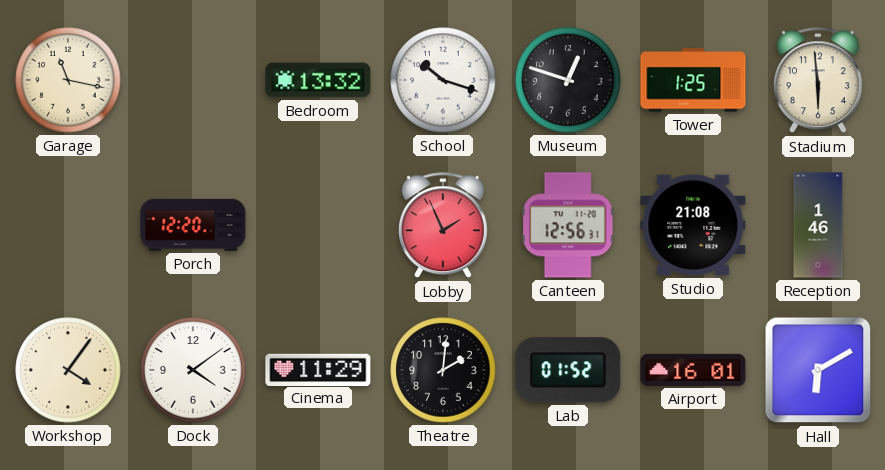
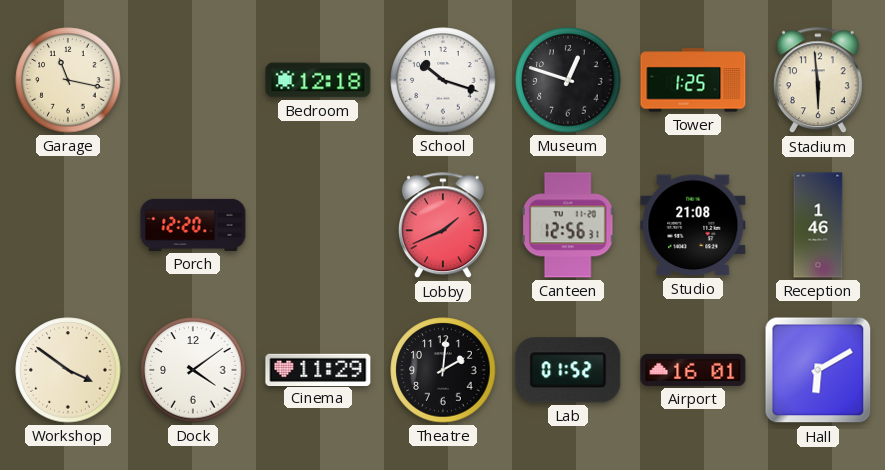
Bedroom: 13:32 -> 12:18
Lobby: 1:56 -> 1:41
Workshop: 4:06 -> 3:51
